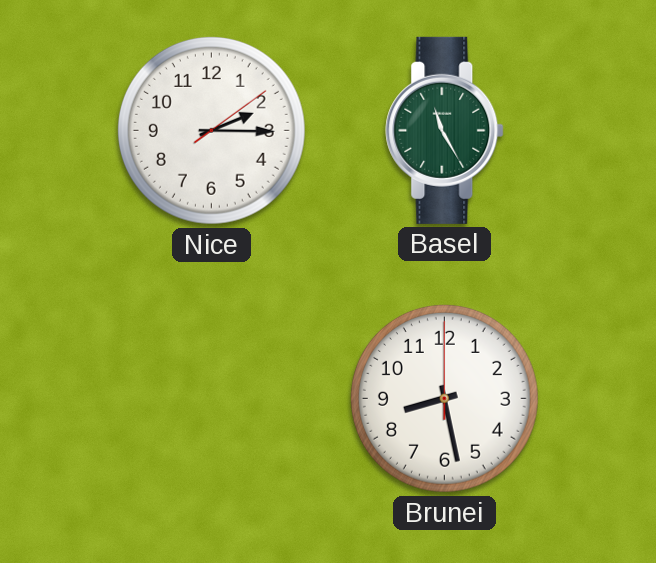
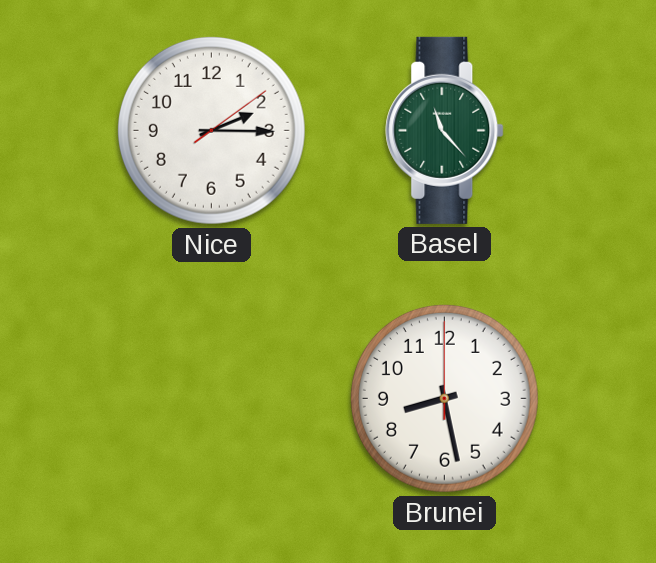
Basel: 11:25 -> 11:23
